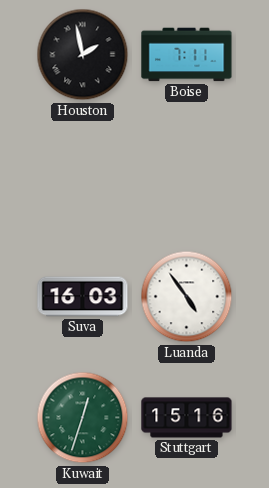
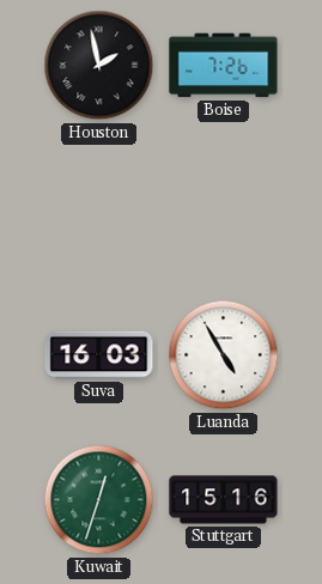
Boise: 7:11 -> 7:26
Luanda: 4:54 -> 4:55
